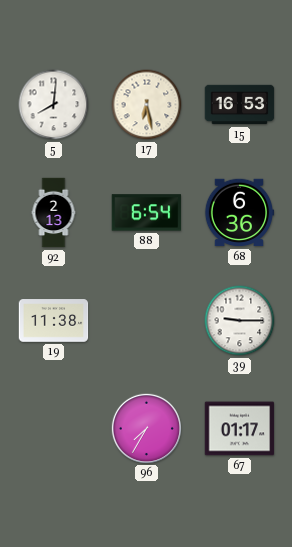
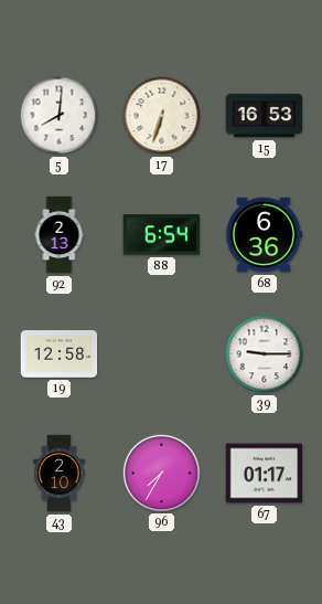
17: 6:28 -> 6:33
19: 11:38 -> 12:58
43: none -> 2:10
